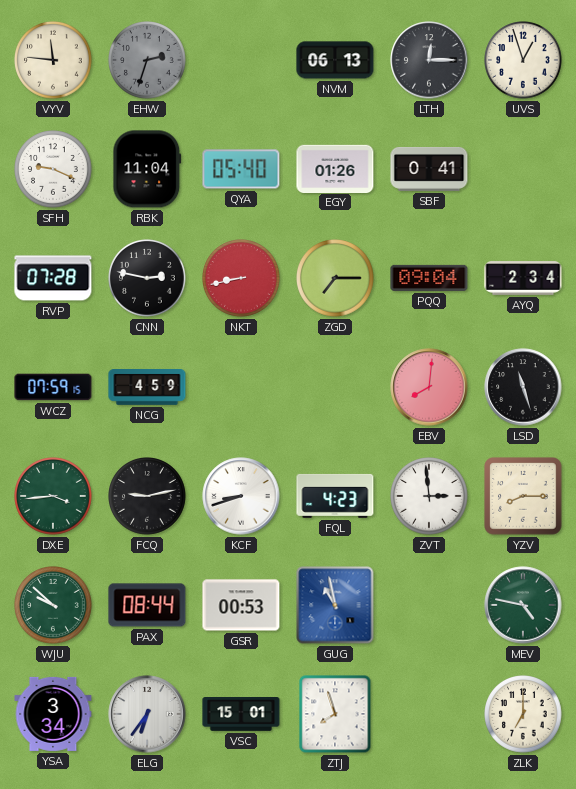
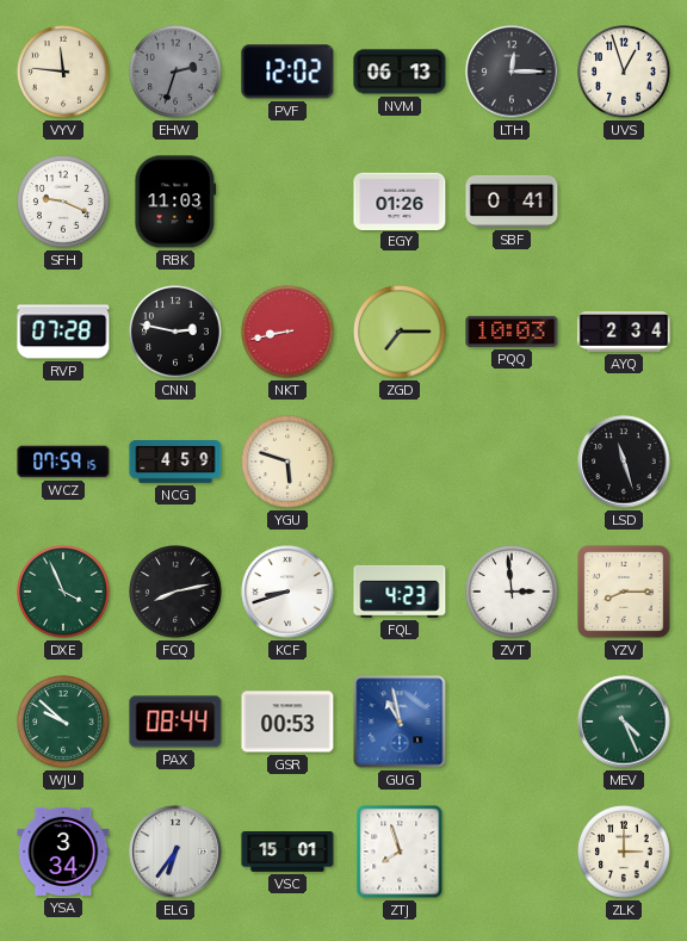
PVF: none -> 12:02
RBK: 11:04 -> 11:03
QYA: 05:40 -> none
PQQ: 09:04 -> 10:03
YGU: none -> 5:48
EBV: 8:01 -> none
DXE: 3:44 -> 3:56
FCQ: 9:13 -> 8:13
MEV: 4:47 -> 4:26
ZLK: 7:00 -> 3:00
